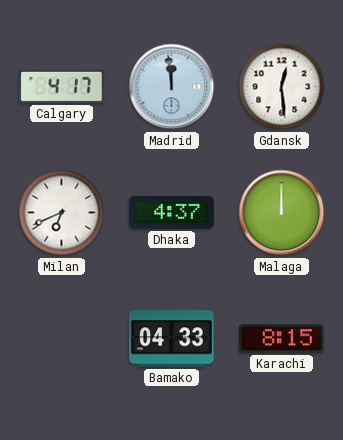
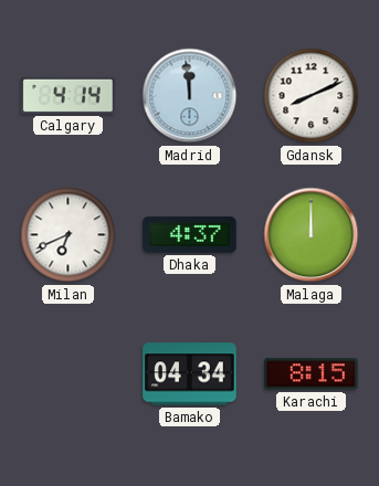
Calgary: 4:17 -> 4:14
Gdansk: 12:29 -> 8:11
Bamako: 04:33 -> 04:34
